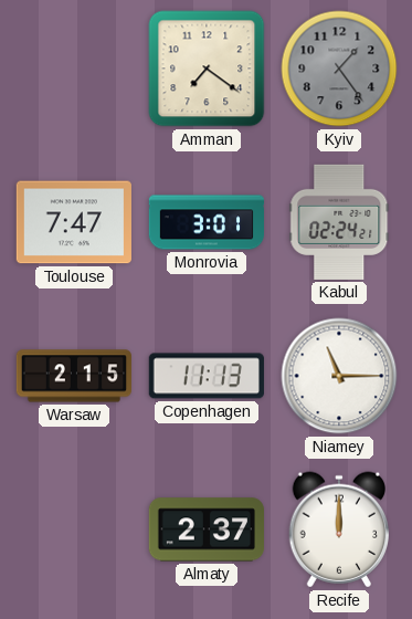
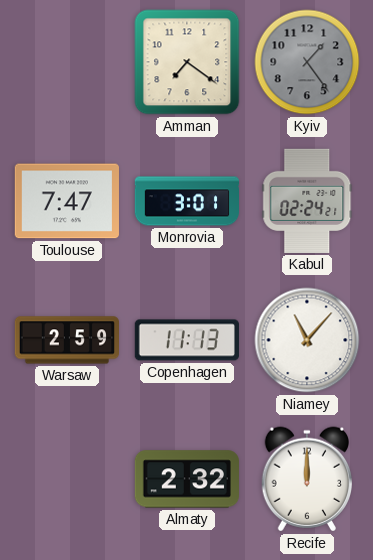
Warsaw: 2:15 -> 2:59
Niamey: 11:15 -> 11:07
Almaty: 2:37 -> 2:32
